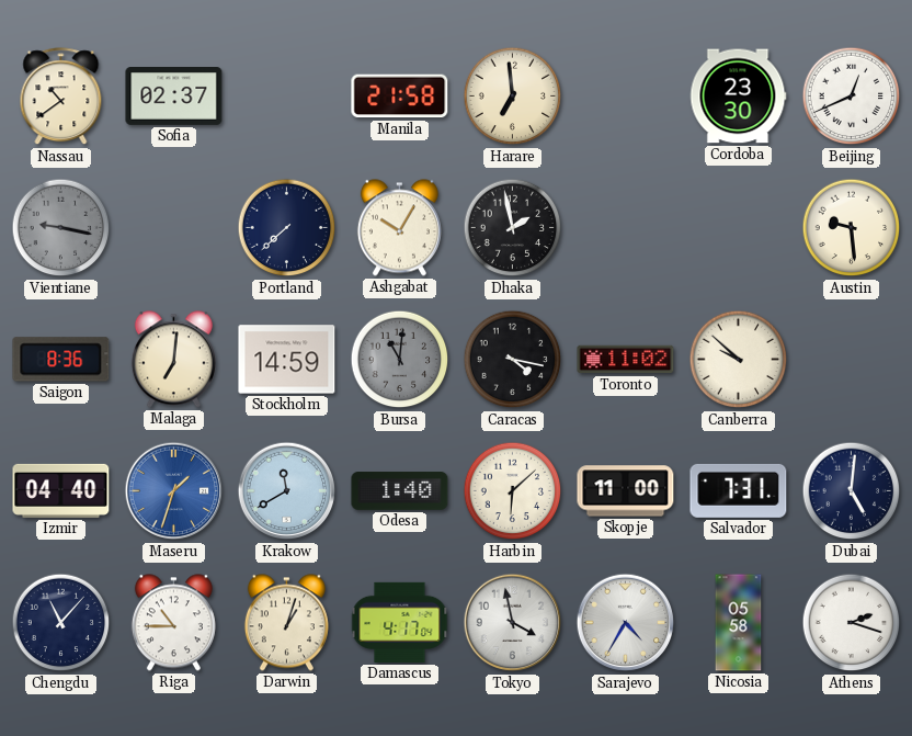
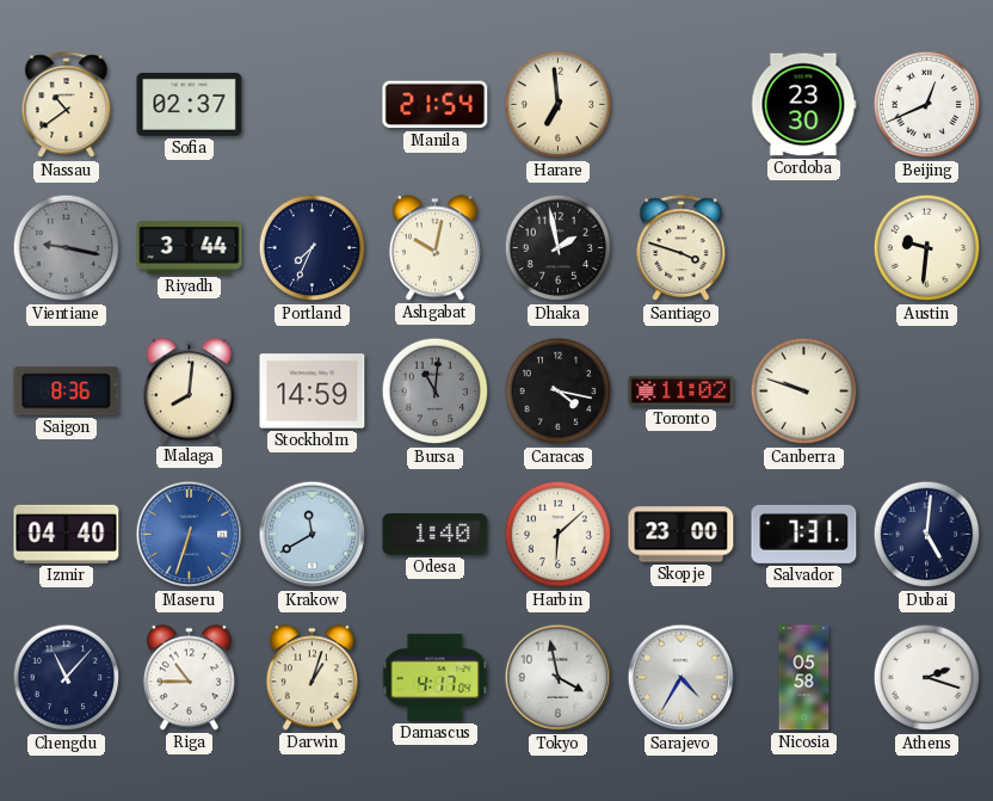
Manila: 21:58 -> 21:54
Riyadh: none -> 3:44
Portland: 7:38 -> 7:34
Ashgabat: 10:05 -> 10:02
Santiago: none -> 3:48
Austin: 9:29 -> 9:31
Malaga: 7:01 -> 8:01
Canberra: 9:52 -> 9:48
Maseru: 1:33 -> 6:33
Skopje: 11:00 -> 23:00
